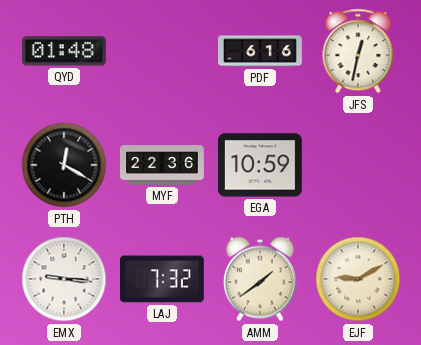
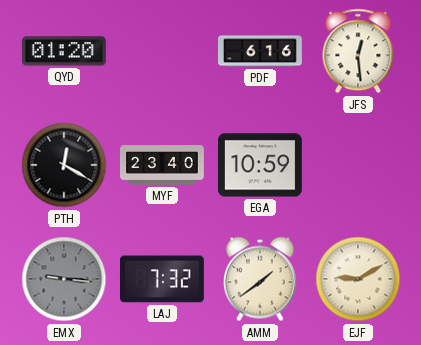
QYD: 01:48 -> 01:20
JFS: 12:32 -> 12:29
MYF: 22:36 -> 23:40
EMX dial: white -> grey
